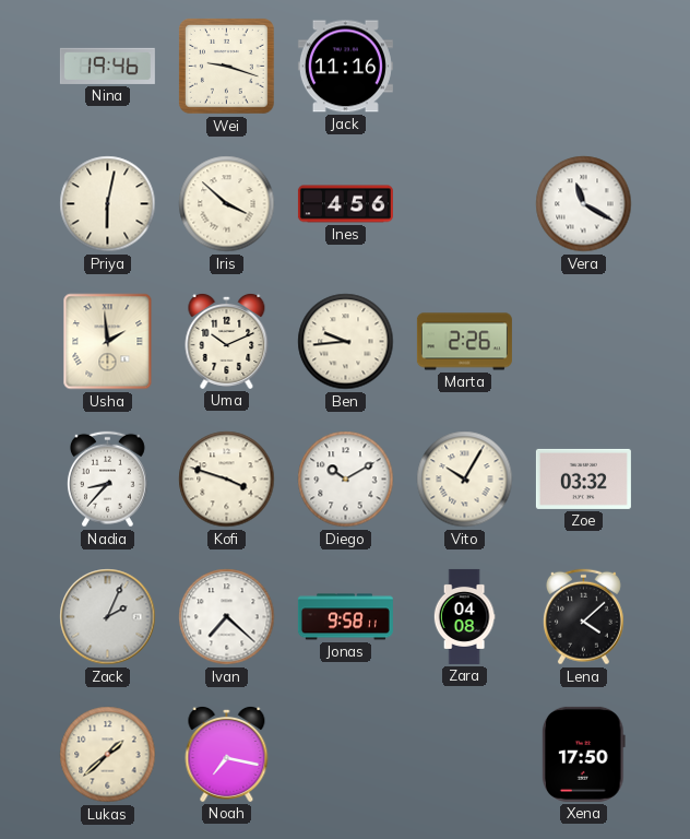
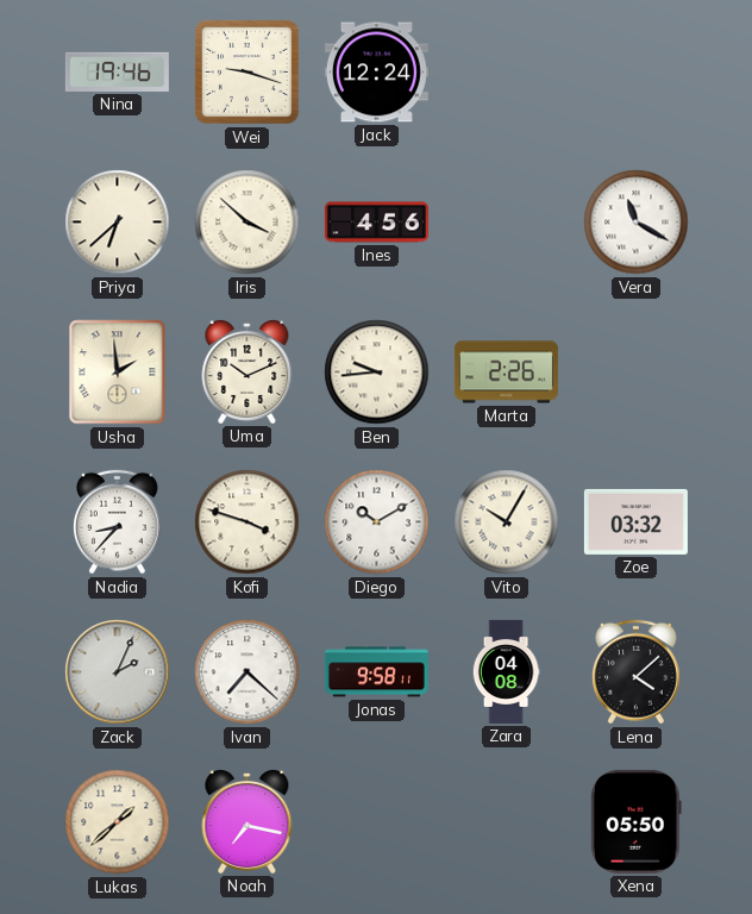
Jack: 11:16 -> 12:24
Priya: 6:02 -> 6:38
Xena: 17:50 -> 05:50
